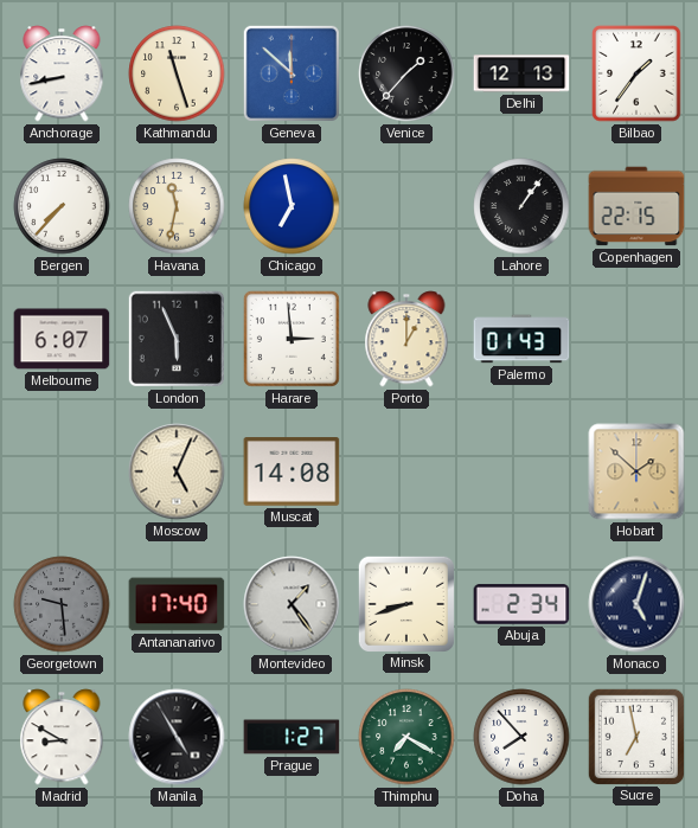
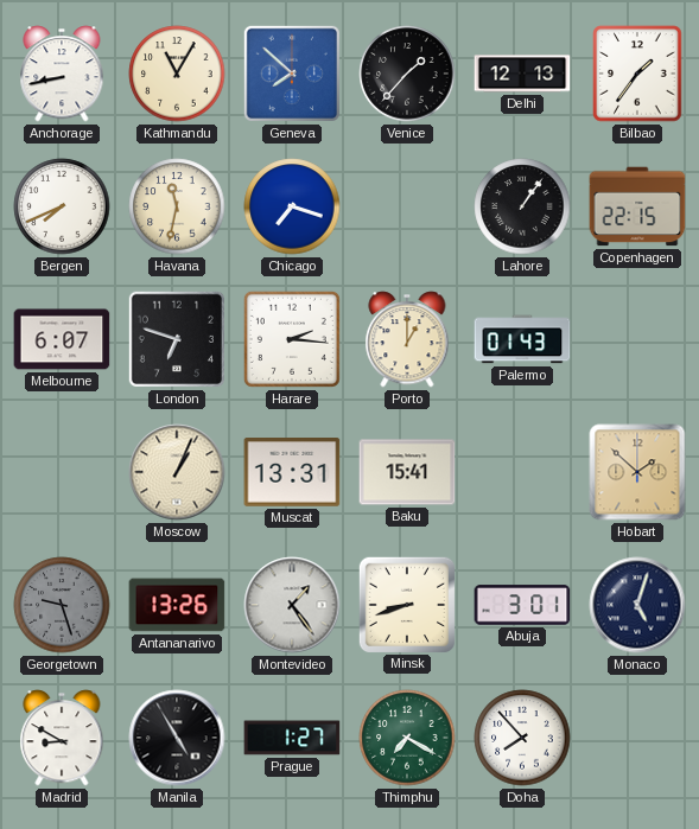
Kathmandu: 11:27 -> 11:05
Geneva: 11:52 -> 7:52
Bergen: 7:37 -> 7:41
Chicago: 6:58 -> 7:18
London: 5:56 -> 6:48
Harare: 2:59 -> 2:16
Moscow: 5:04 -> 1:04
Muscat: 14:08 -> 13:31
Baku: none -> 15:41
Georgetown: 9:29 -> 9:27
Antananarivo: 17:40 -> 13:26
Abuja: 2:34 -> 3:01
Sucre: 6:58 -> none
